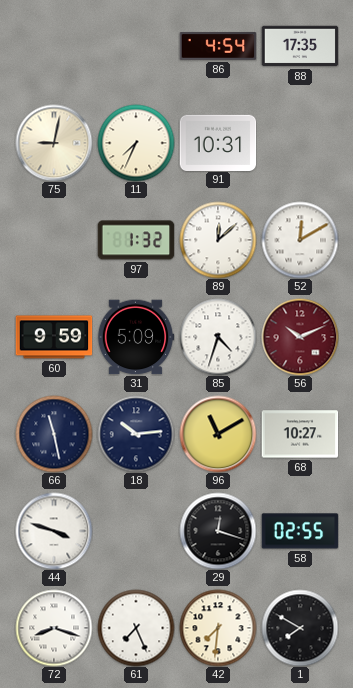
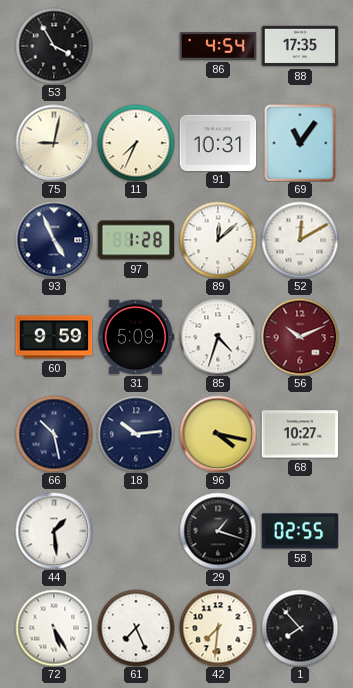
53: none -> 3:55
69: none -> 11:06
93: none -> 4:56
97: 1:32 -> 1:28
66: 11:28 -> 10:28
96: 11:10 -> 4:17
44: 3:48 -> 1:29
29: 12:18 -> 1:18
72: 8:18 -> 5:25
1: 7:50 -> 7:53
